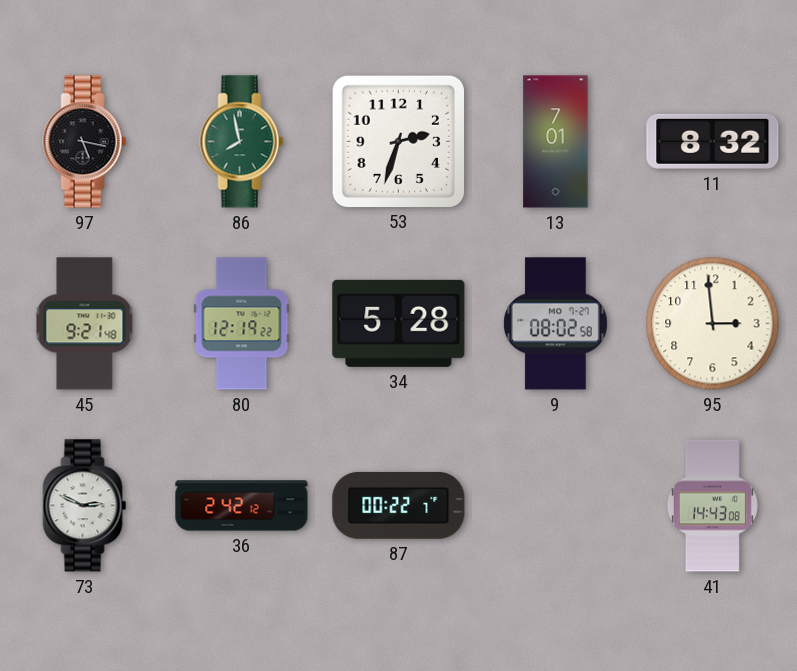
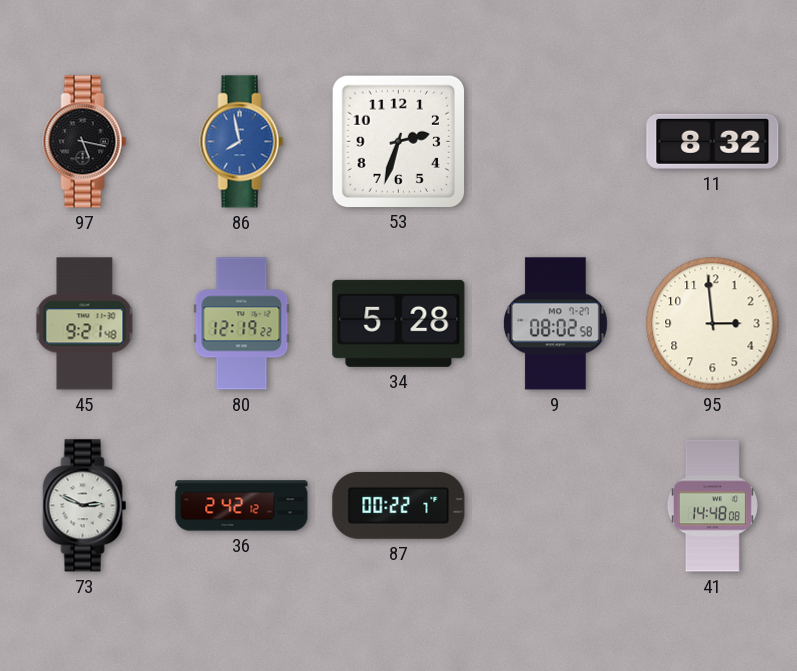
86 dial: green -> blue
13: 7:01 -> none
41: 14:43 -> 14:48
